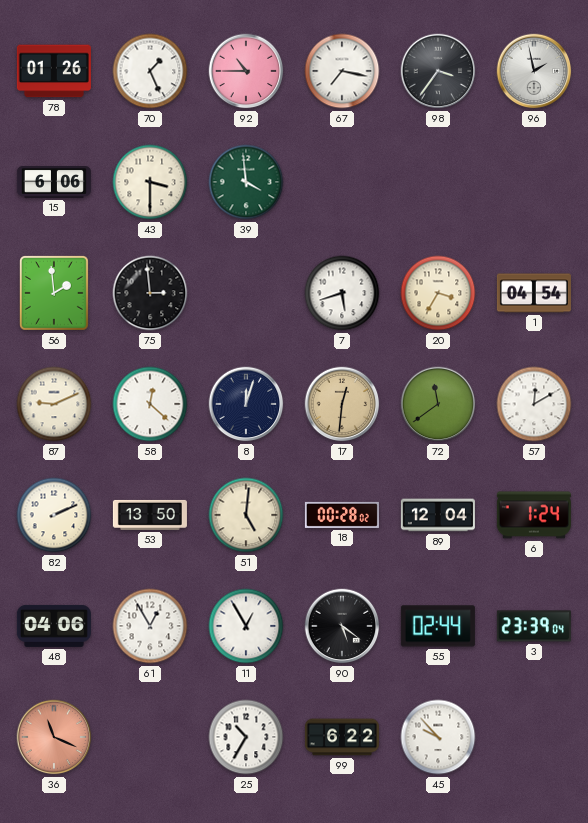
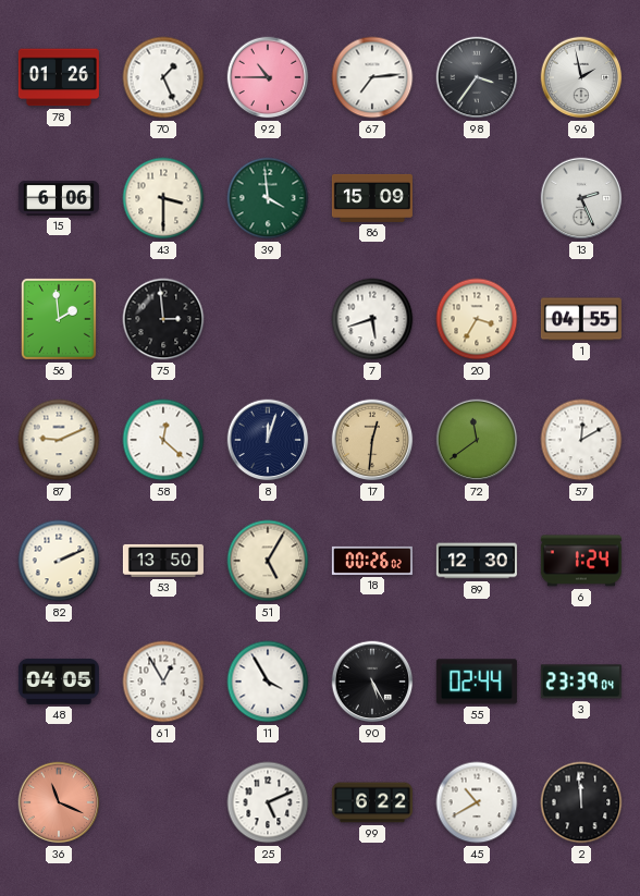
67: 7:17 -> 7:14
86: none -> 15:09
13: none -> 2:26
1: 04:54 -> 04:55
51: 5:01 -> 5:05
18: 00:28 -> 00:26
89: 12:04 -> 12:30
48: 04:06 -> 04:05
11: 12:55 -> 3:55
90: 5:21 -> 5:25
25: 10:35 -> 5:11
45: 9:53 -> 10:40
2: none -> 11:59
